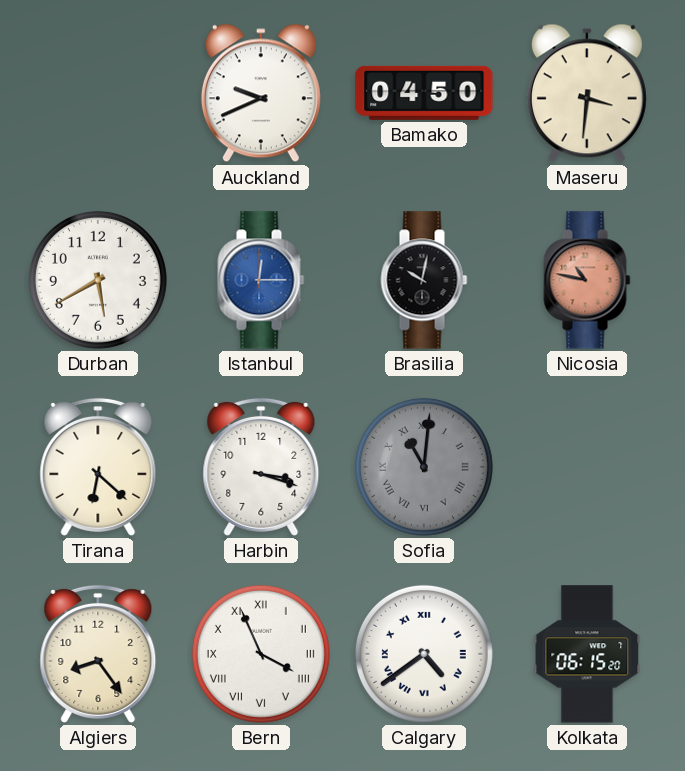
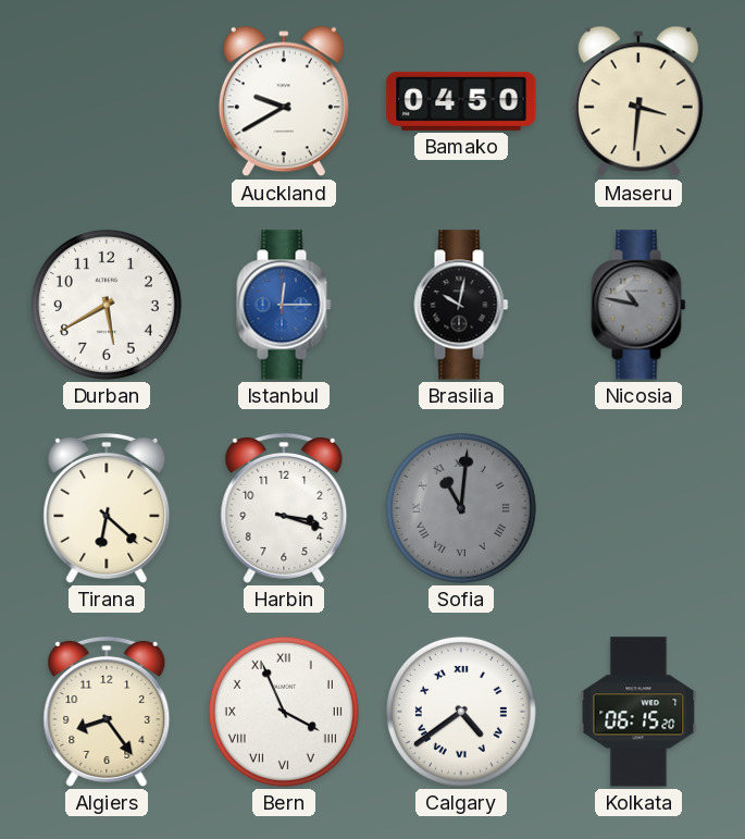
Auckland: 9:41 -> 9:40
Nicosia dial: salmon -> grey
